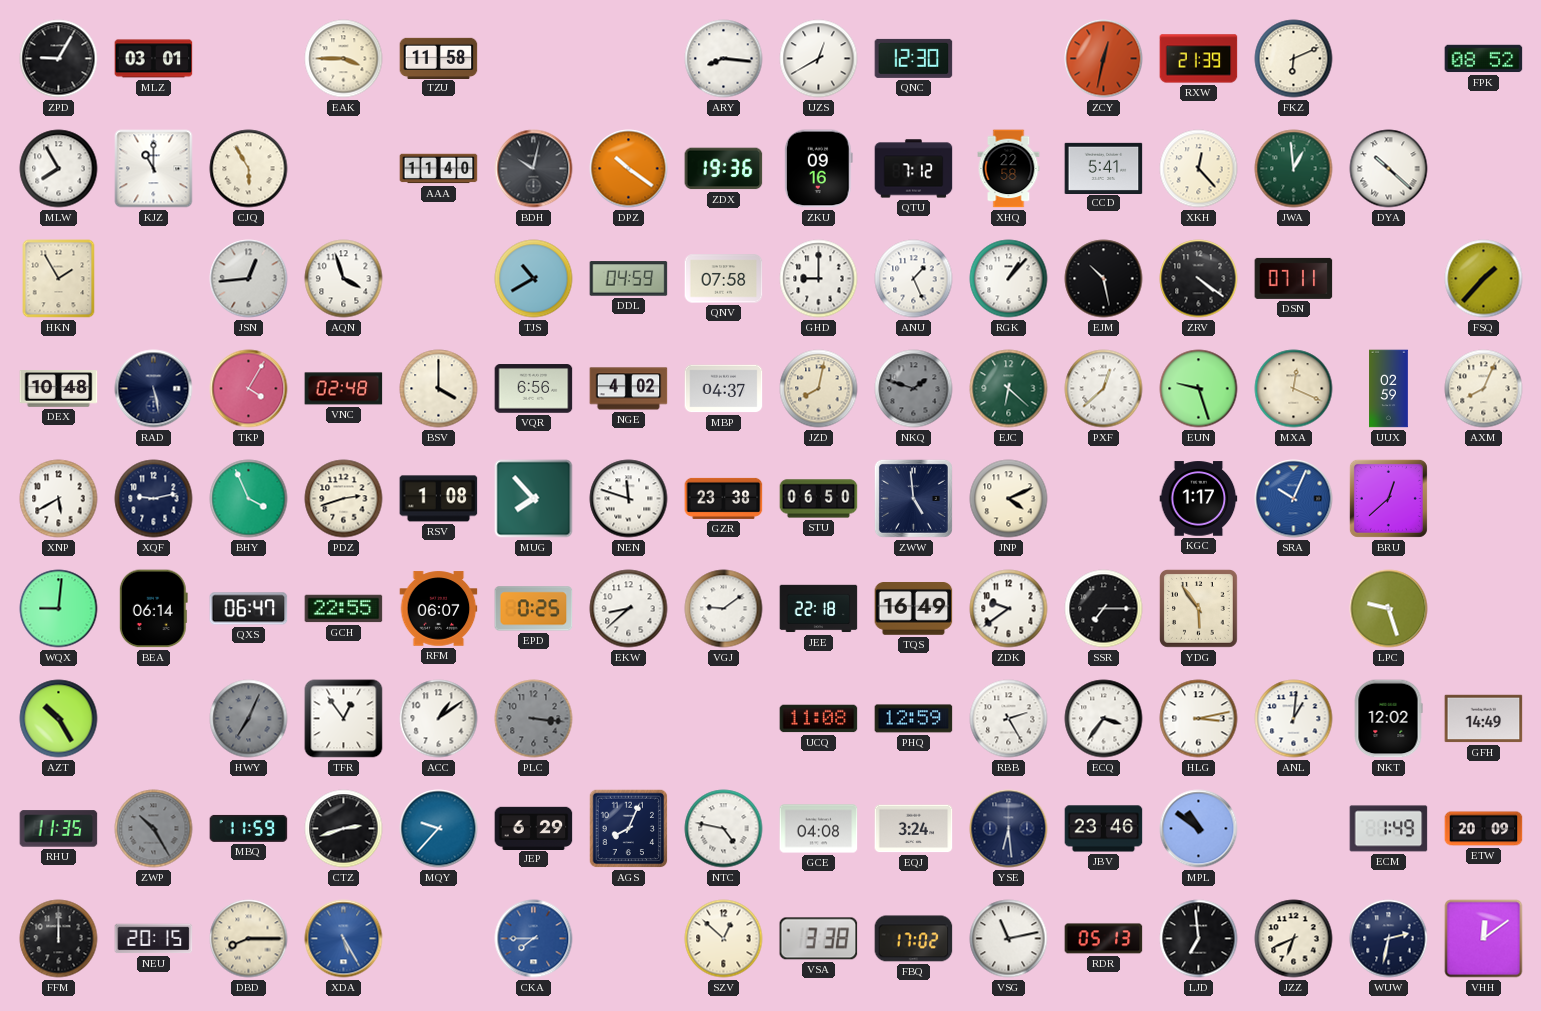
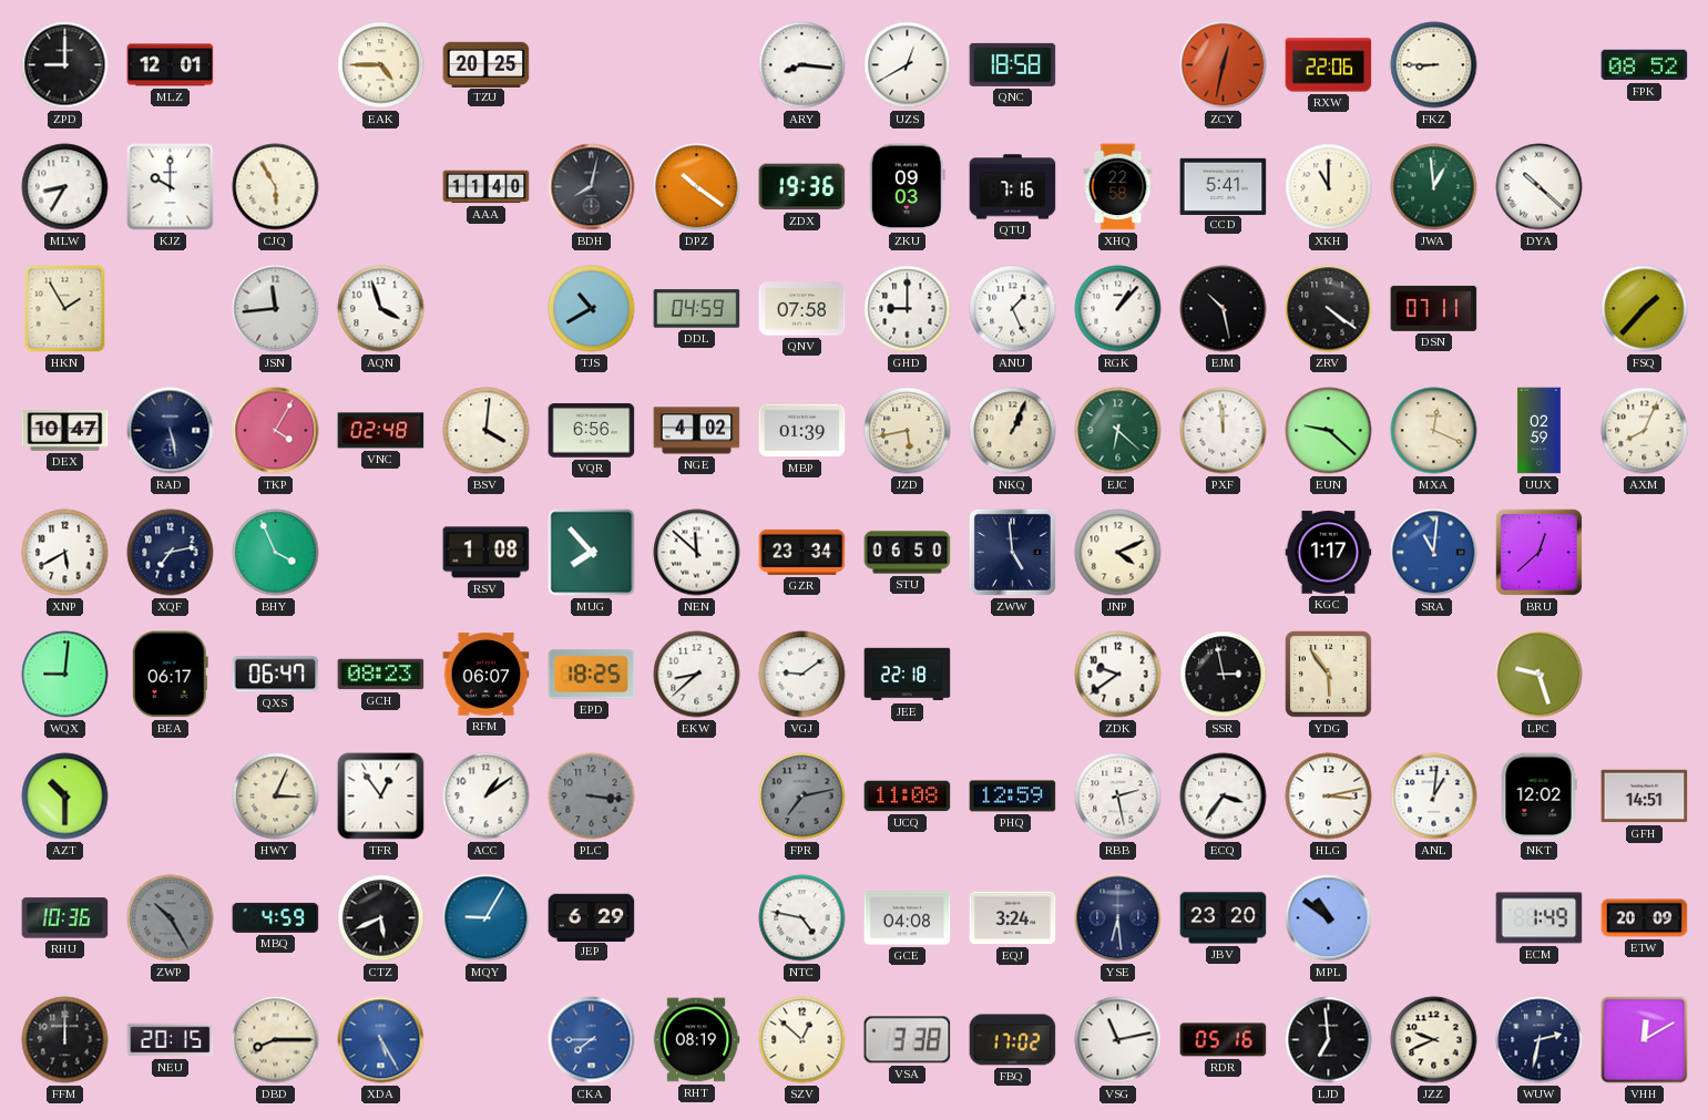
ZPD: 9:05 -> 9:00
MLZ: 03:01 -> 12:01
EAK: 3:45 -> 4:45
TZU: 11:58 -> 20:25
QNC: 12:30 -> 18:58
RXW: 21:39 -> 22:06
FKZ: 6:11 -> 8:45
MLW: 7:55 -> 8:35
KJZ: 11:00 -> 10:00
BDH: 10:02 -> 8:02
ZKU: 09:16 -> 09:03
QTU: 7:12 -> 7:16
XKH: 12:23 -> 11:00
JSN: 12:44 -> 11:44
DEX: 10:48 -> 10:47
BSV: 4:00 -> 4:01
MBP: 04:37 -> 01:39
JZD: 8:02 -> 5:43
NKQ: 1:48 -> 1:04
NKQ dial: grey -> cream
PXF: 12:38 -> 11:59
EUN: 9:27 -> 9:22
XQF: 9:13 -> 7:13
PDZ: 2:42 -> none
NEN: 11:48 -> 11:52
GZR: 23:38 -> 23:34
SRA: 10:04 -> 11:01
BEA: 06:14 -> 06:17
GCH: 22:55 -> 08:23
EPD: 0:25 -> 18:25
TQS: 16:49 -> none
SSR: 7:15 -> 2:58
AZT: 10:25 -> 10:30
HWY: 7:04 -> 3:04
HWY dial: grey -> cream
FPR: none -> 7:13
RBB: 2:25 -> 2:28
GFH: 14:49 -> 14:51
RHU: 11:35 -> 10:36
MBQ: 11:59 -> 4:59
CTZ: 2:42 -> 5:41
MQY: 9:37 -> 9:05
AGS: 8:04 -> none
JBV: 23:46 -> 23:20
RHT: none -> 08:19
RDR: 05:13 -> 05:16
JZZ: 6:41 -> 9:41
VHH: 12:09 -> 12:10
